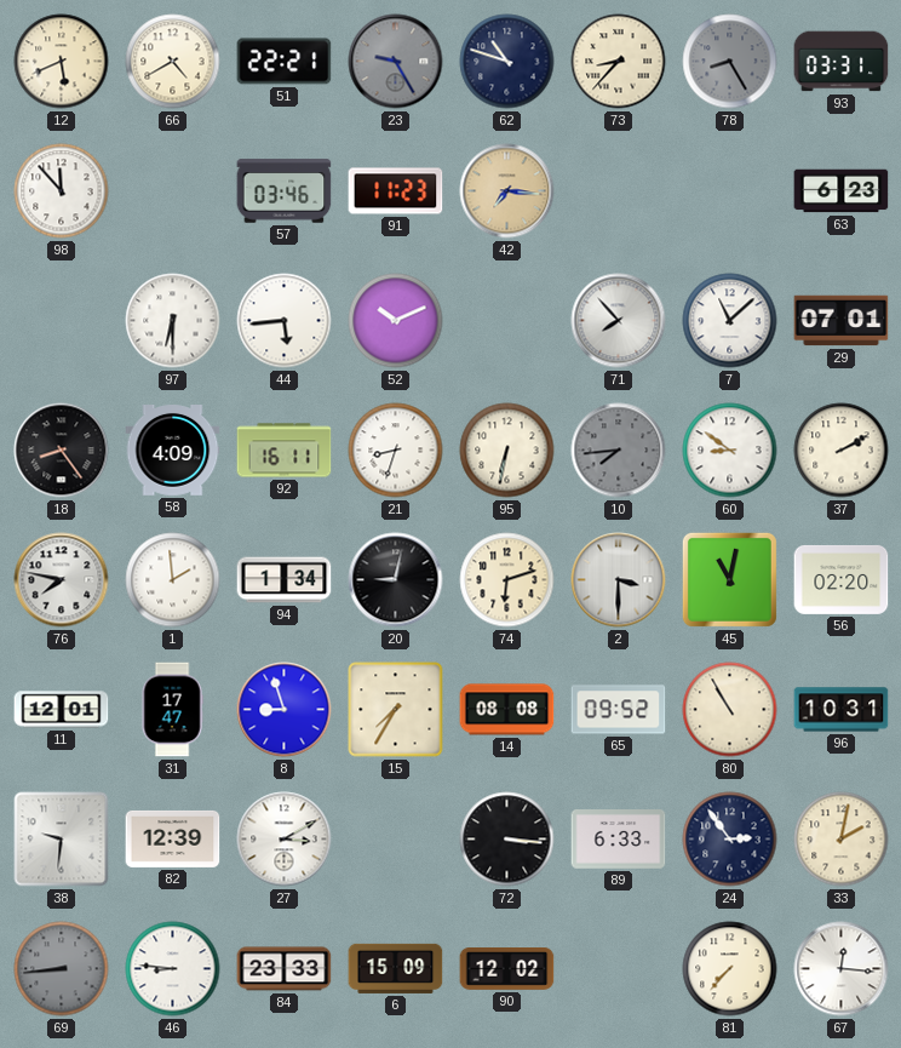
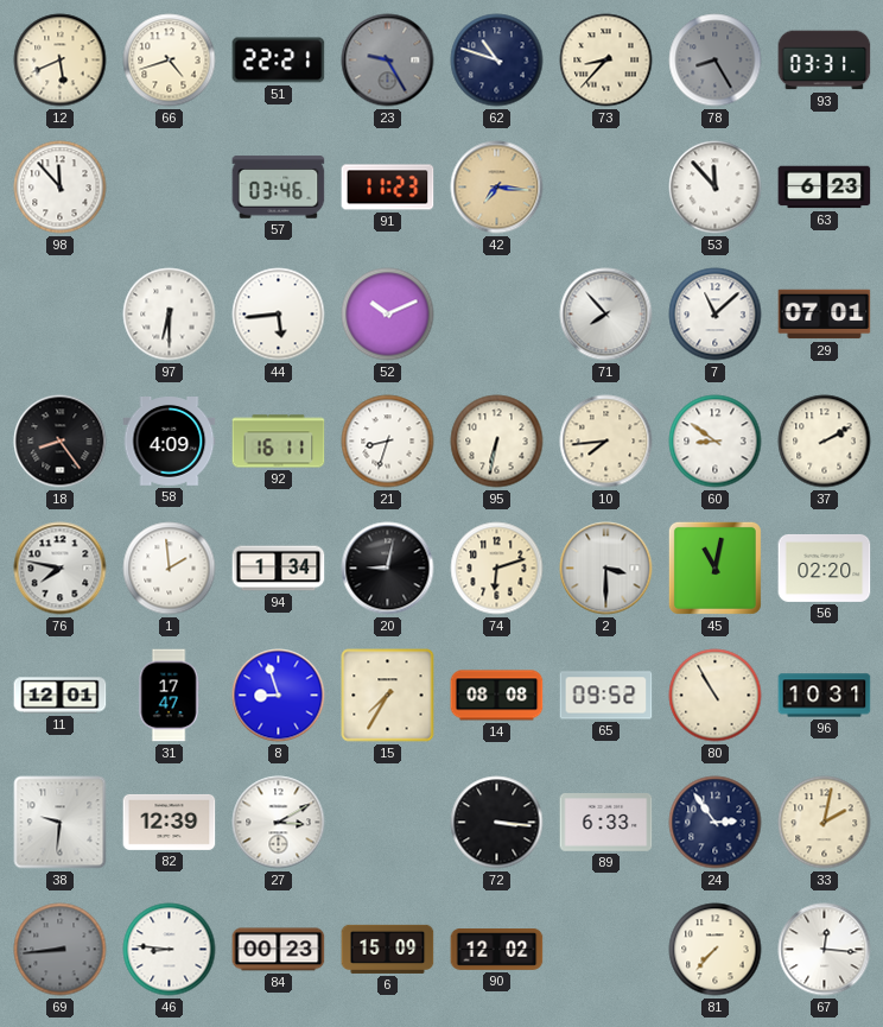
66: 4:40 -> 4:42
53: none -> 11:53
10 dial: grey -> cream
84: 23:33 -> 00:23
